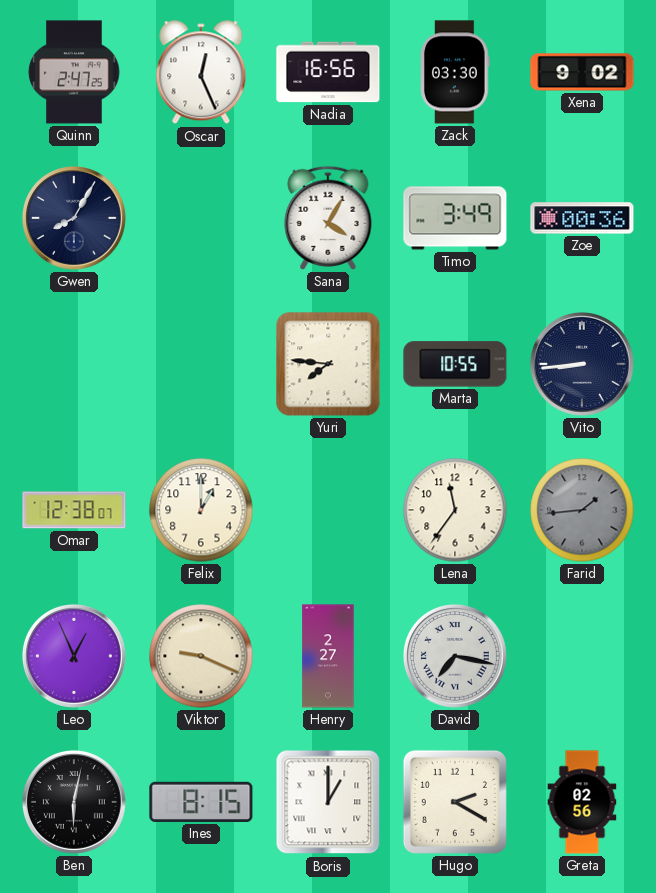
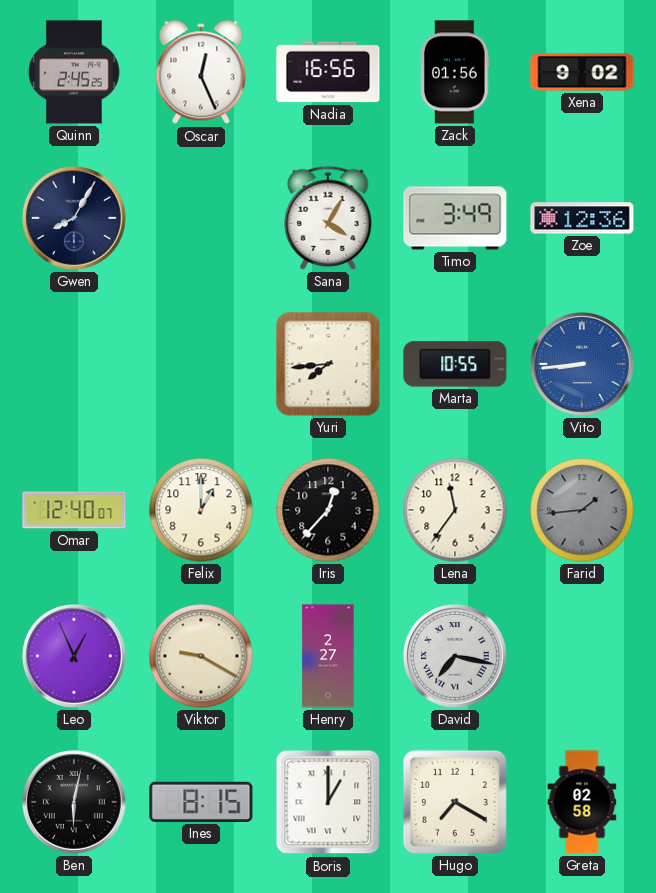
Quinn: 2:47 -> 2:45
Zack: 03:30 -> 01:56
Zoe: 00:36 -> 12:36
Yuri: 7:46 -> 7:44
Vito dial: navy -> blue
Omar: 12:38 -> 12:40
Iris: none -> 12:37
Viktor: 9:19 -> 9:20
Hugo: 2:20 -> 7:20
Greta: 02:56 -> 02:58
